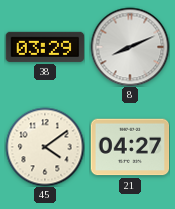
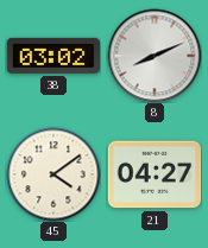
38: 03:29 -> 03:02
